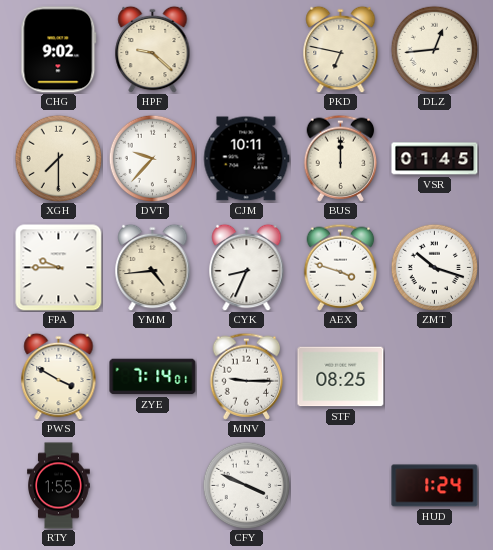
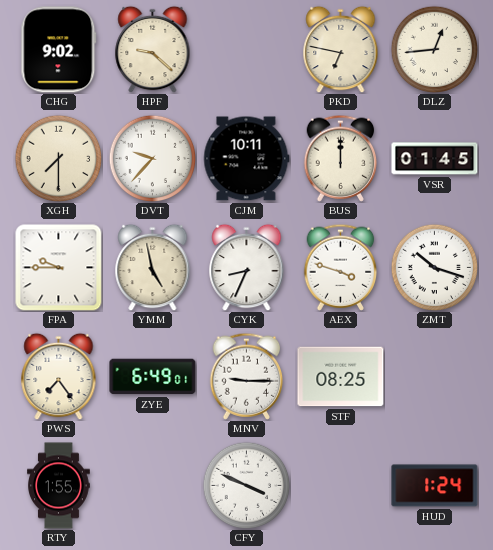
YMM: 4:44 -> 4:58
PWS: 3:50 -> 7:24
ZYE: 7:14 -> 6:49
